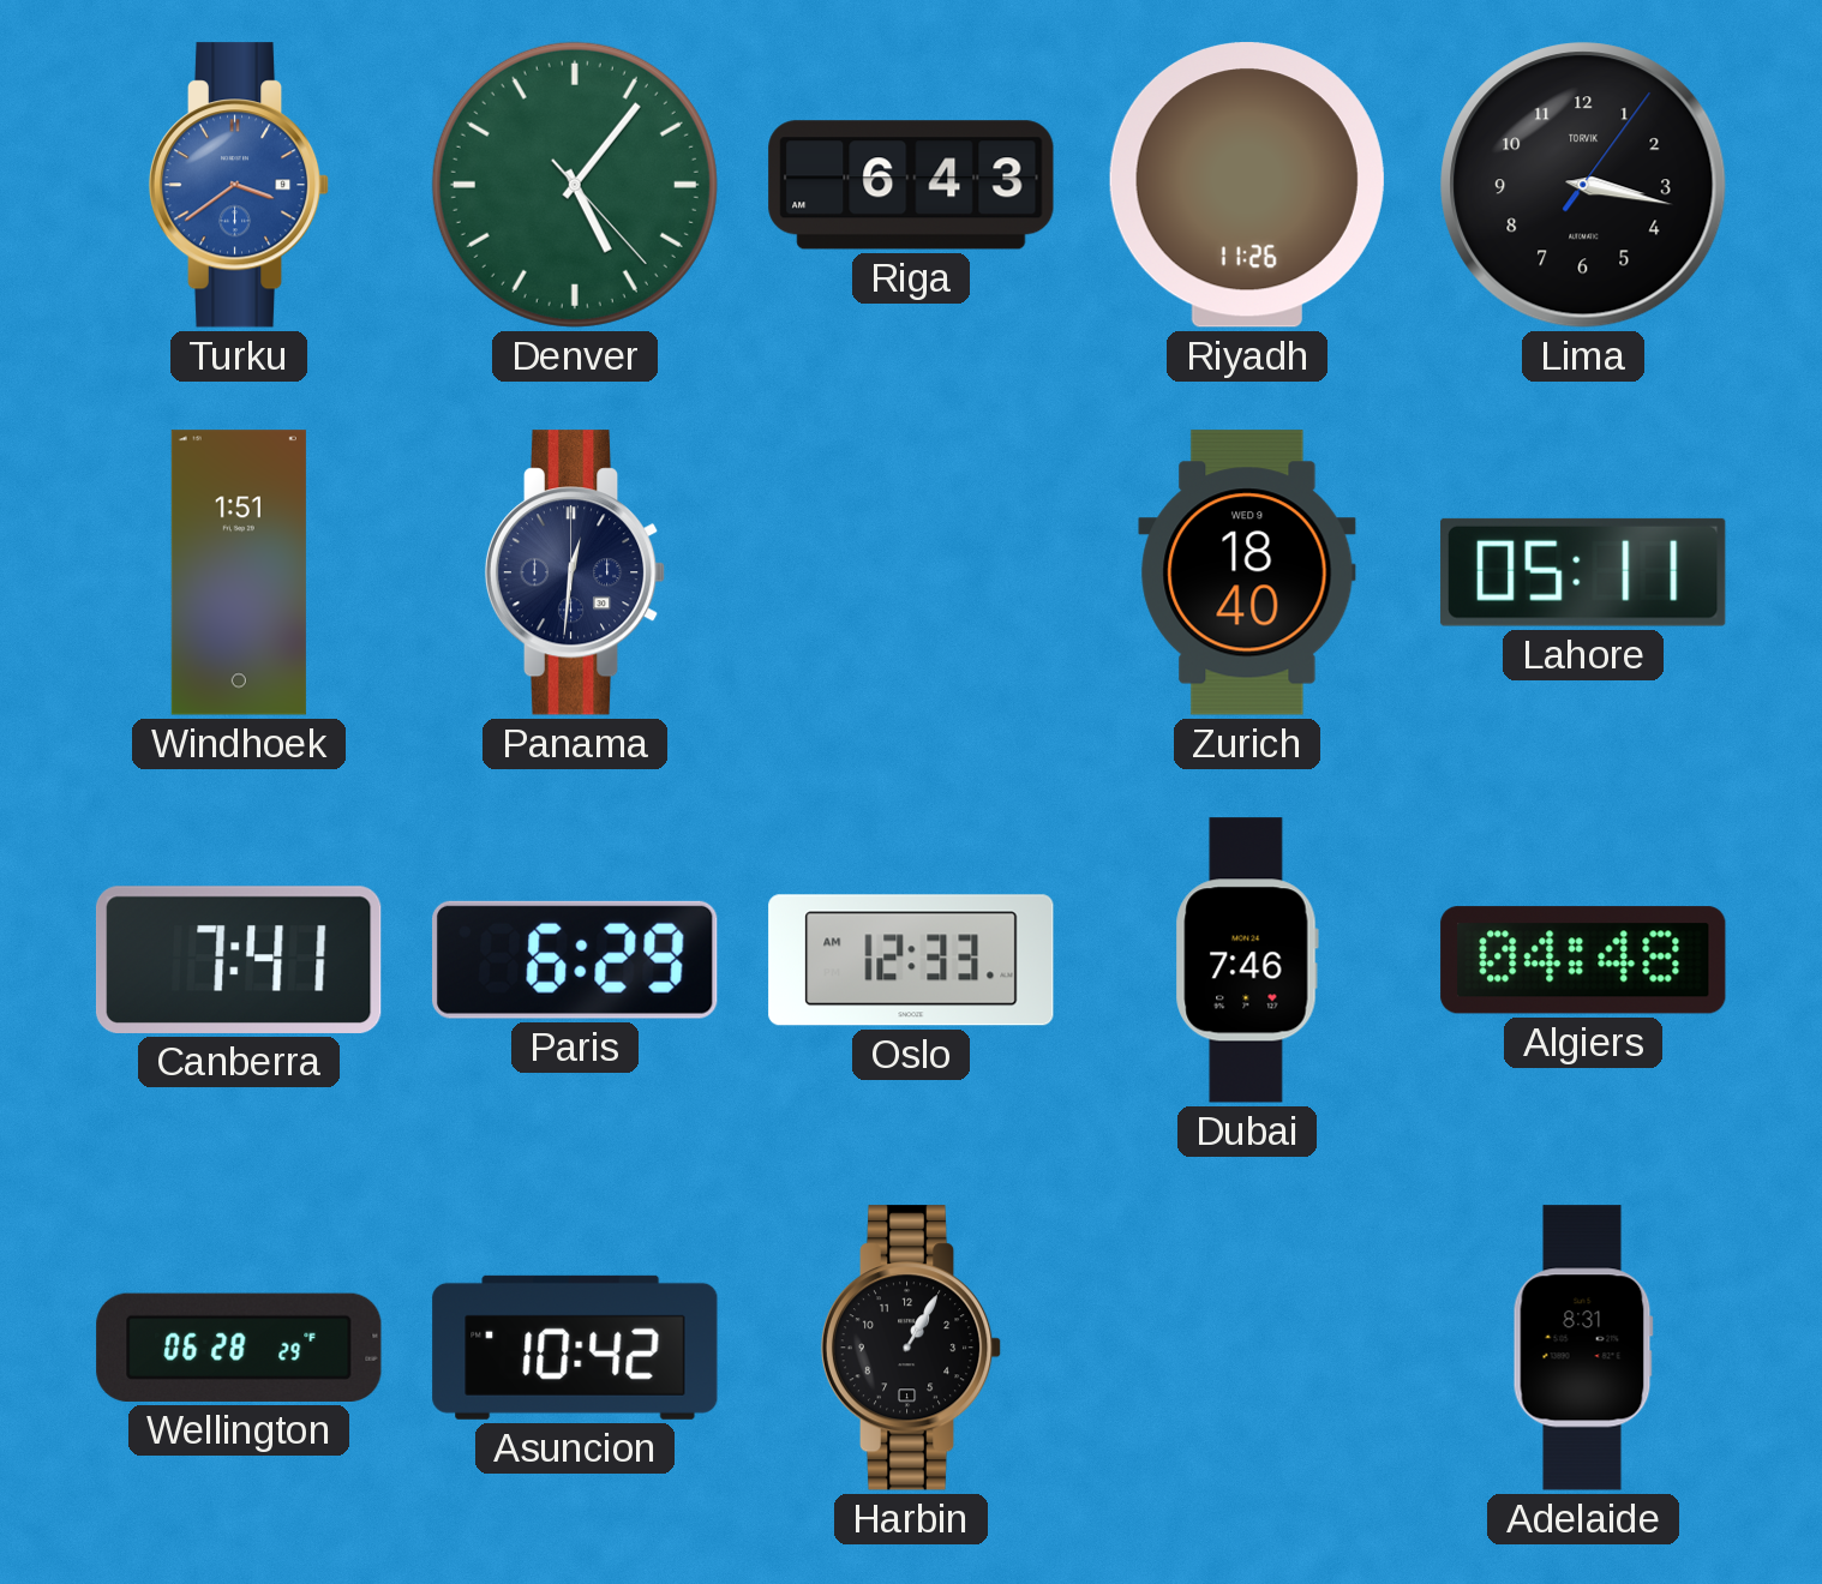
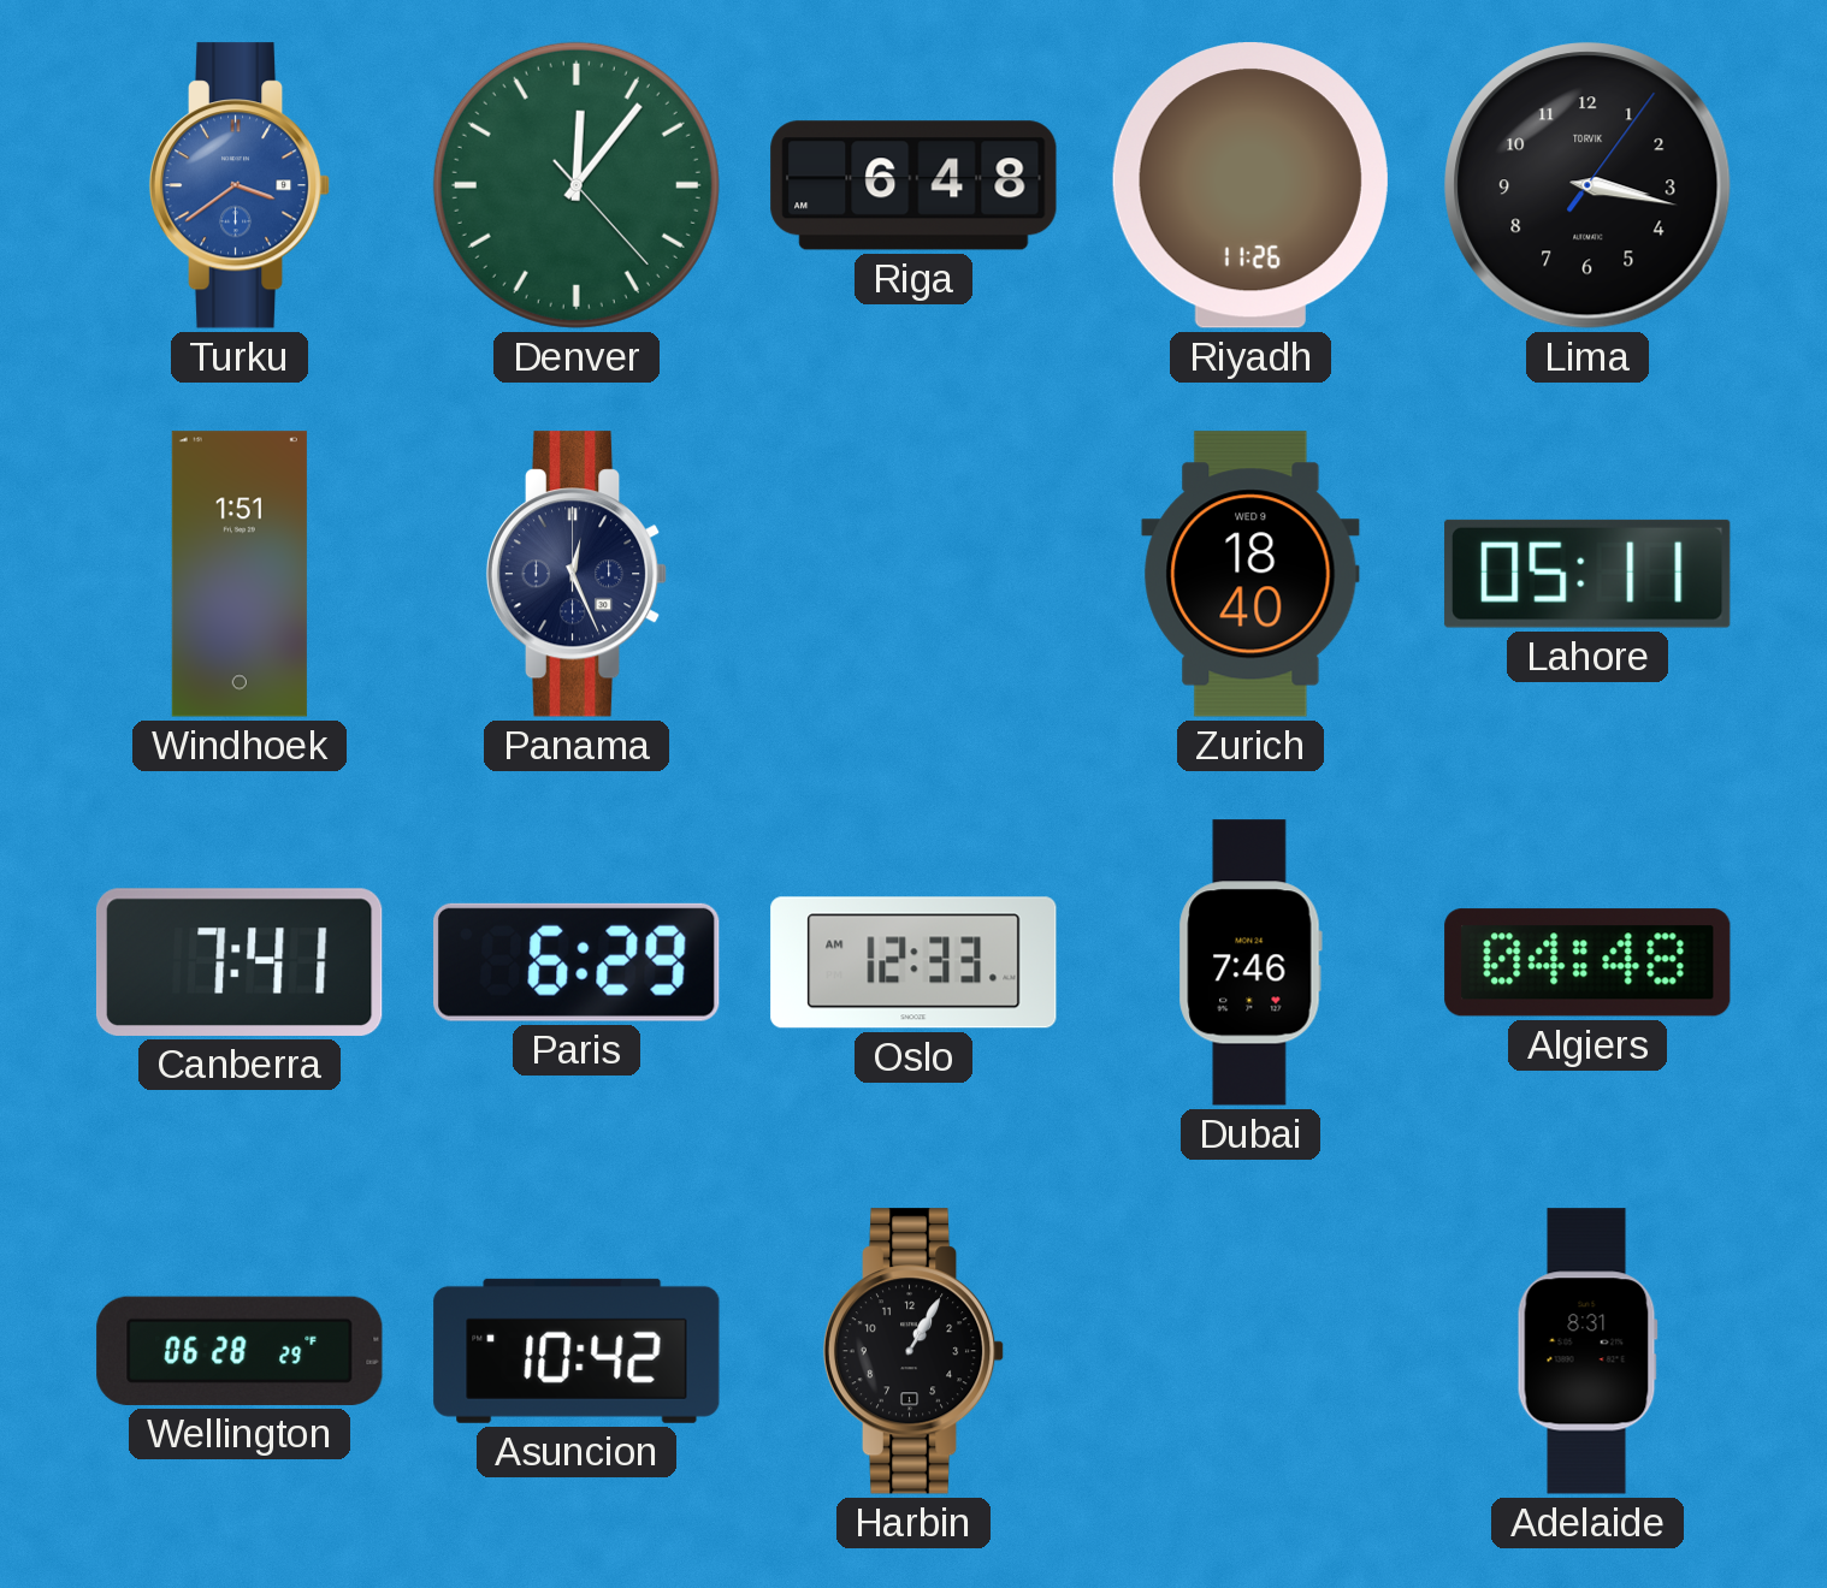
Denver: 5:06 -> 12:06
Riga: 6:43 -> 6:48
Panama: 12:31 -> 12:26
